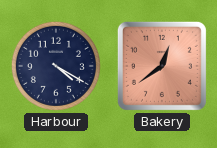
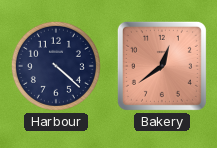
Harbour: 4:20 -> 4:22
